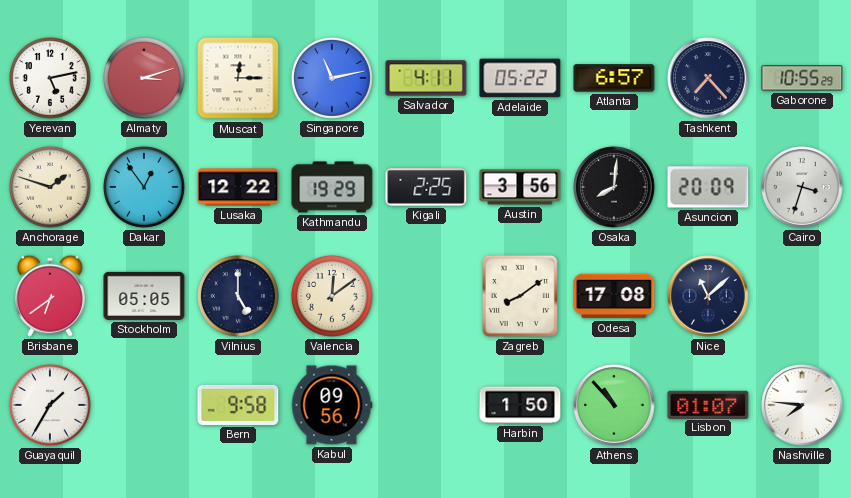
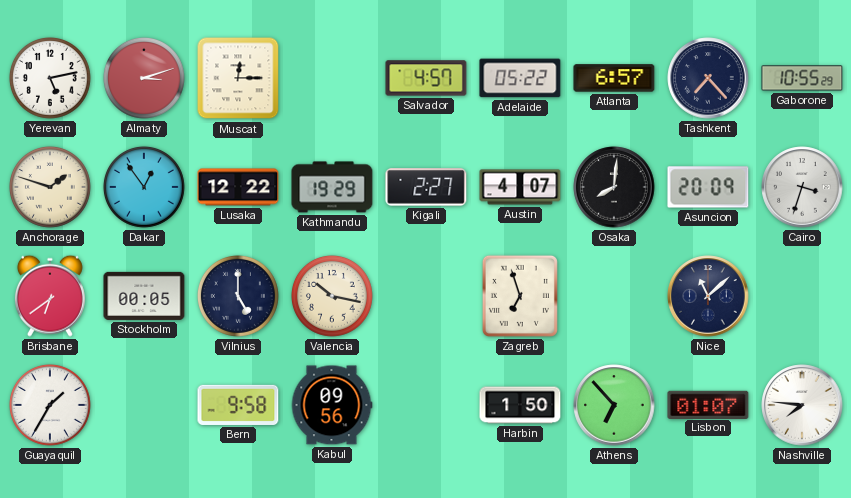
Singapore: 11:13 -> none
Salvador: 4:11 -> 4:57
Kigali: 2:25 -> 2:27
Austin: 3:56 -> 4:07
Stockholm: 05:05 -> 00:05
Valencia: 12:09 -> 10:17
Zagreb: 8:09 -> 6:57
Odesa: 17:08 -> none
Athens: 10:53 -> 6:53
